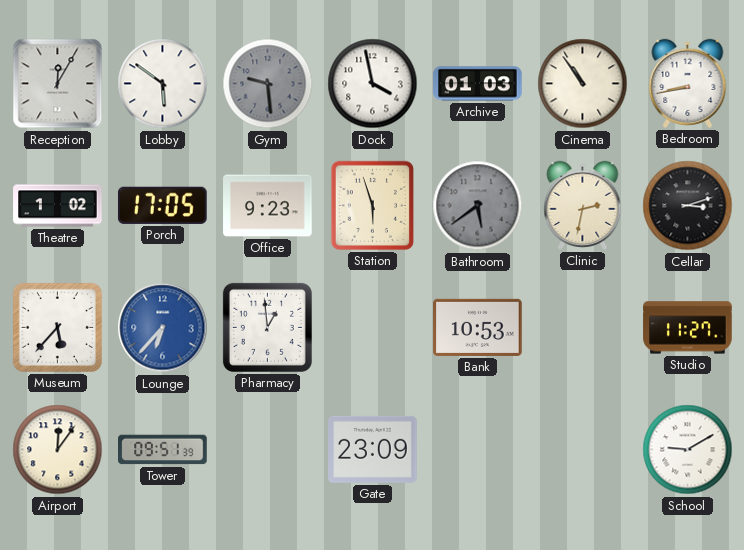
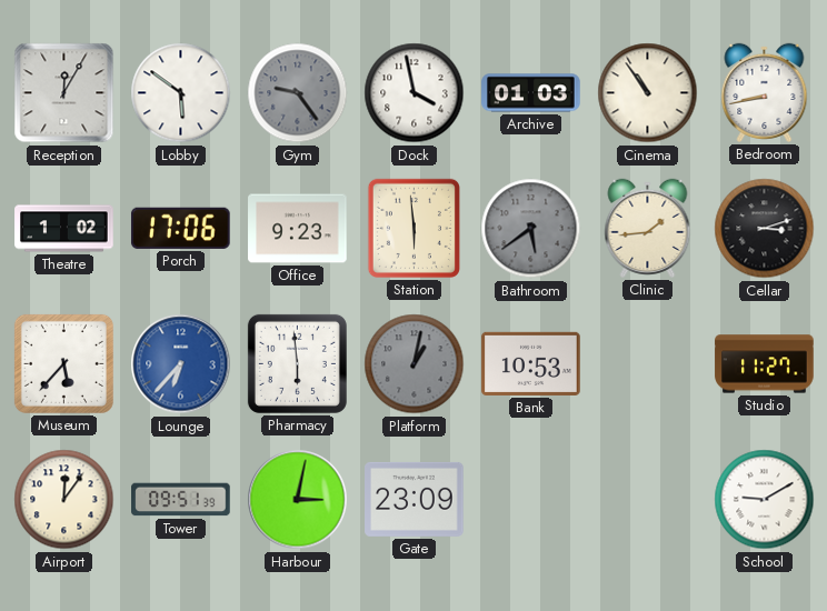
Gym: 9:29 -> 9:24
Porch: 17:05 -> 17:06
Station: 5:57 -> 5:59
Clinic: 2:32 -> 1:44
Pharmacy: 12:59 -> 5:59
Platform: none -> 1:02
Harbour: none -> 3:02
